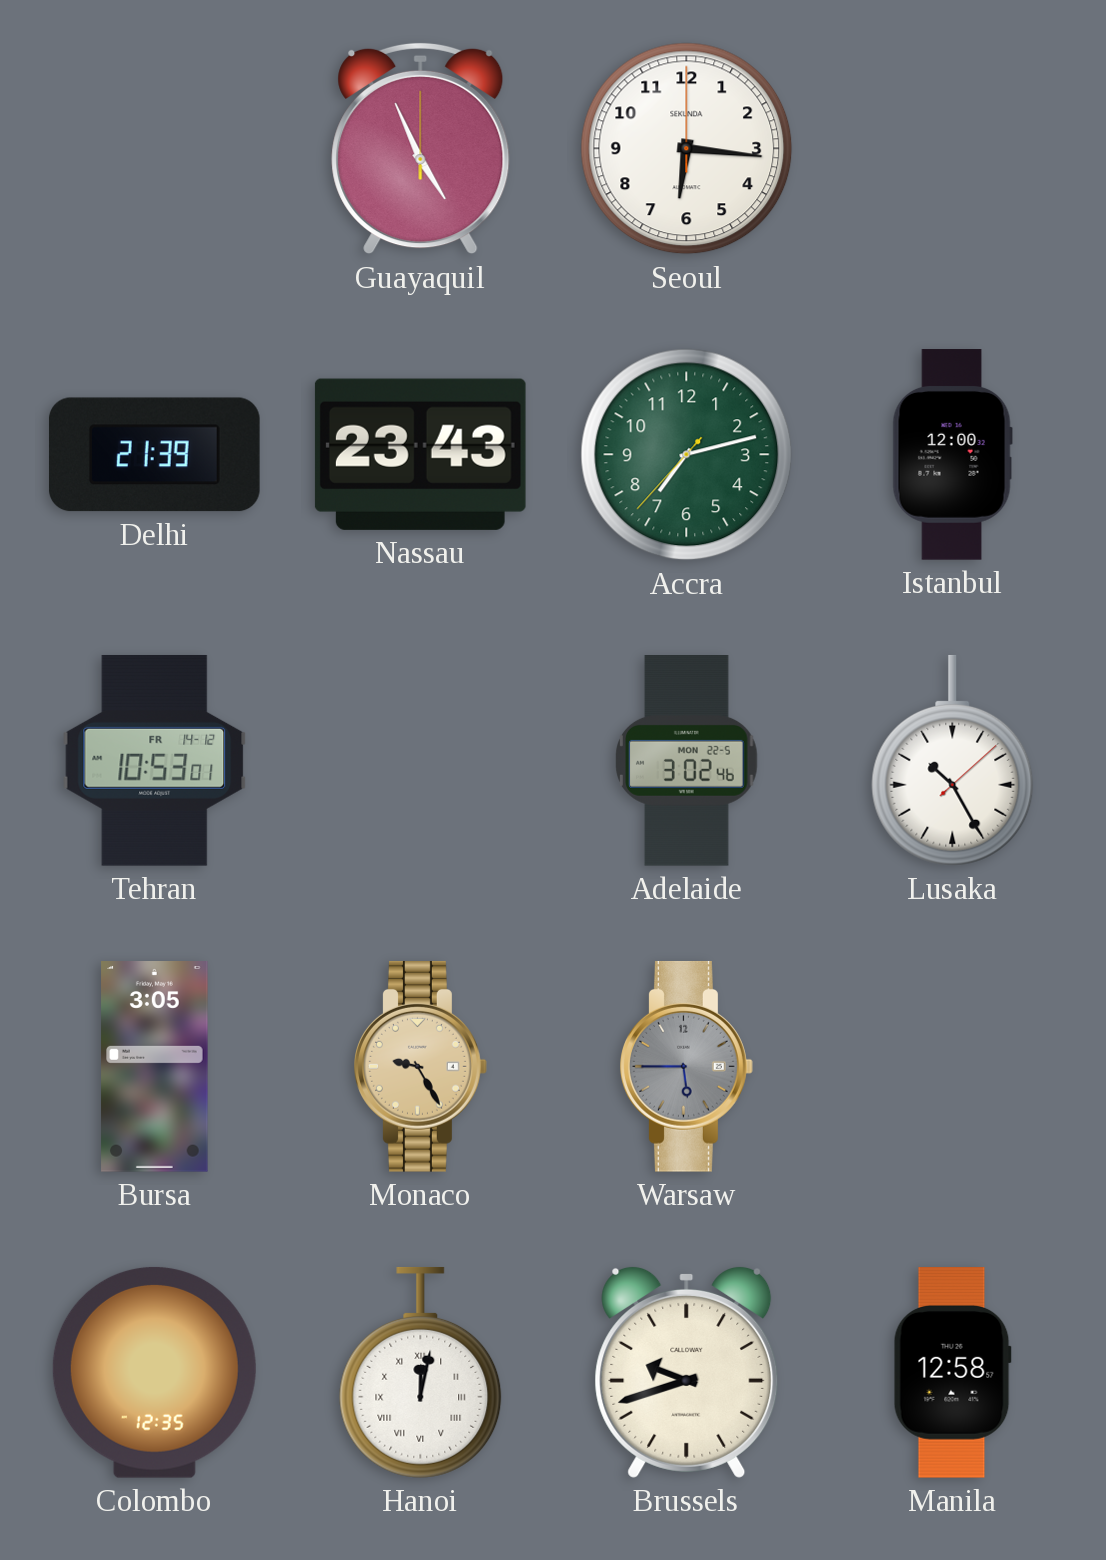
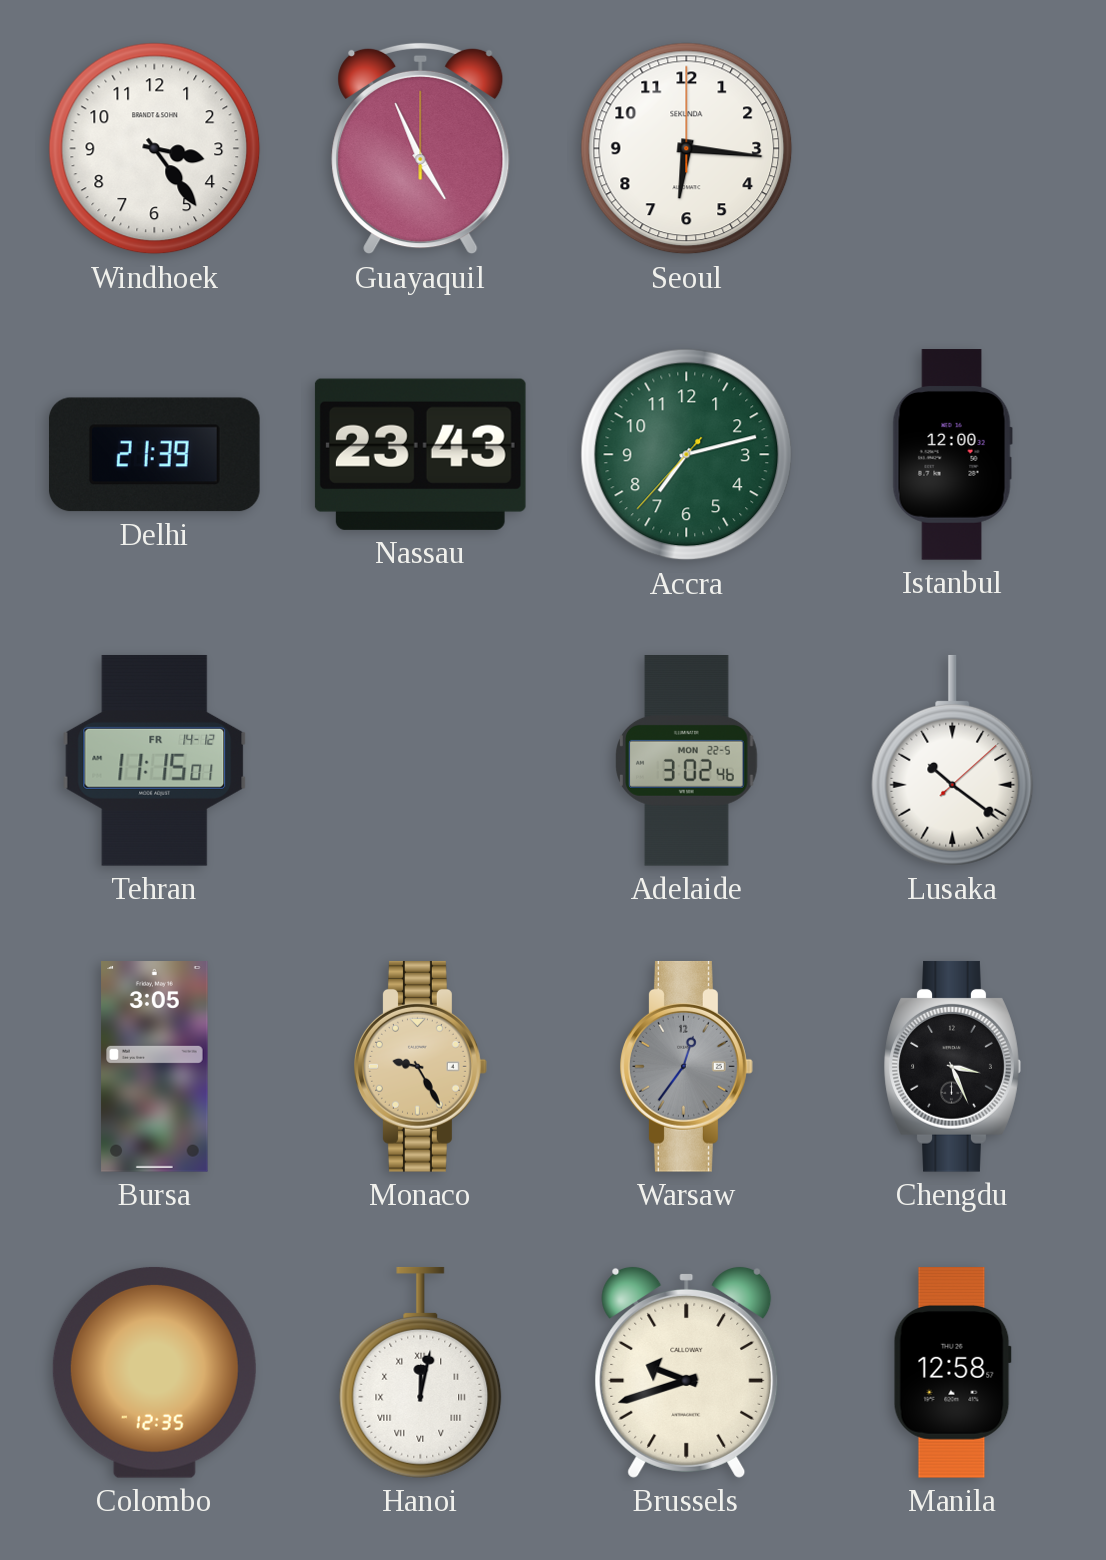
Windhoek: none -> 3:24
Tehran: 10:53 -> 11:15
Lusaka: 10:25 -> 10:21
Warsaw: 5:45 -> 12:36
Chengdu: none -> 3:26
